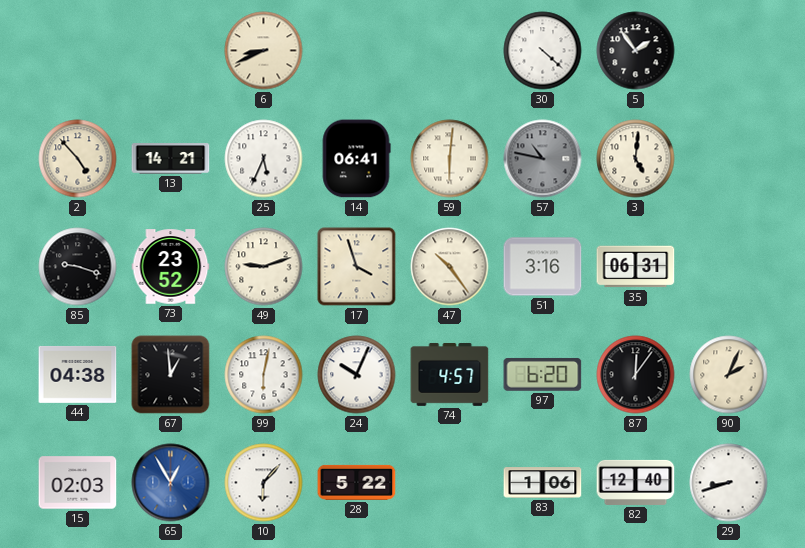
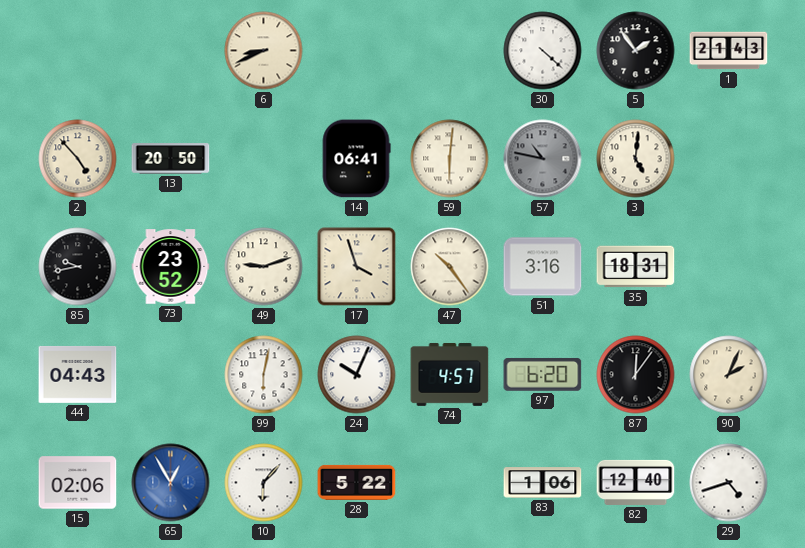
1: none -> 21:43
13: 14:21 -> 20:50
25: 5:34 -> none
85: 9:18 -> 9:43
35: 06:31 -> 18:31
44: 04:38 -> 04:43
67: 12:59 -> none
15: 02:03 -> 02:06
29: 8:42 -> 4:42
